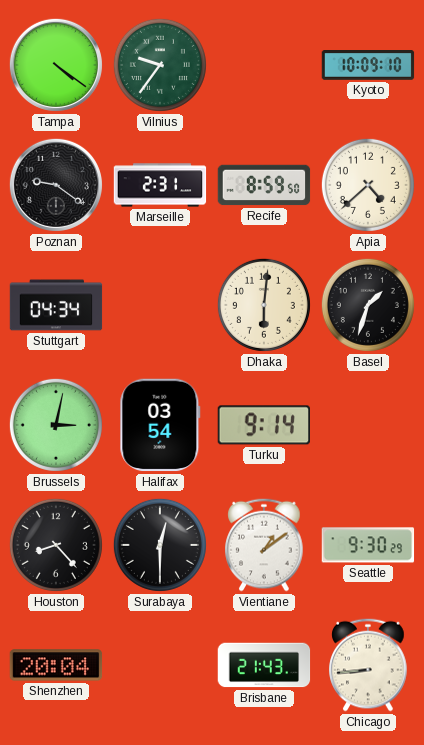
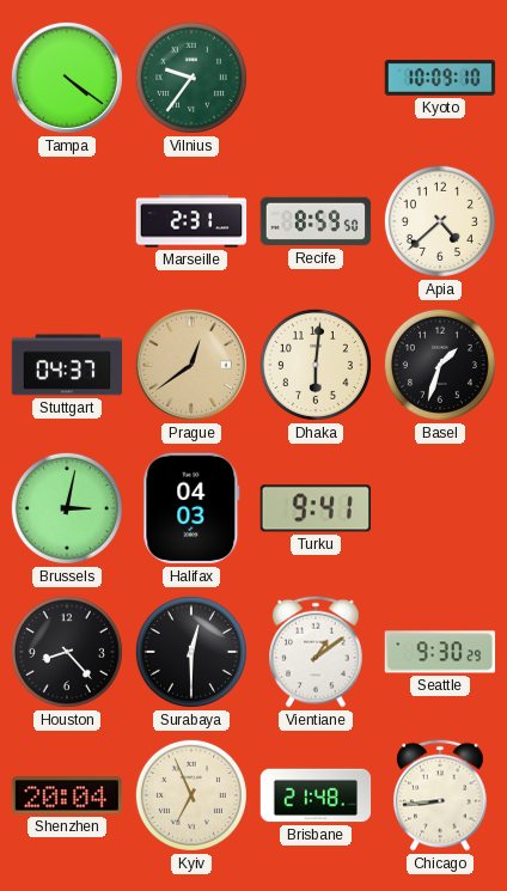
Poznan: 9:21 -> none
Stuttgart: 04:34 -> 04:37
Prague: none -> 12:39
Halifax: 03:54 -> 04:03
Turku: 9:14 -> 9:41
Kyiv: none -> 6:56
Brisbane: 21:43 -> 21:48
